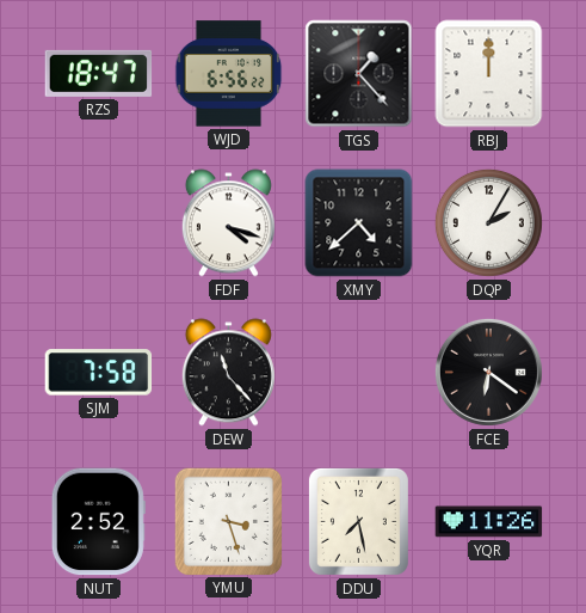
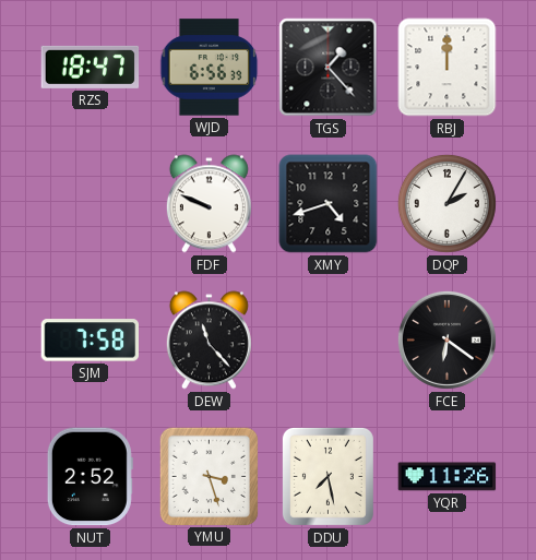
WJD: 6:56:22 -> 6:56:39
FDF: 4:18 -> 9:49
XMY: 4:38 -> 4:42
